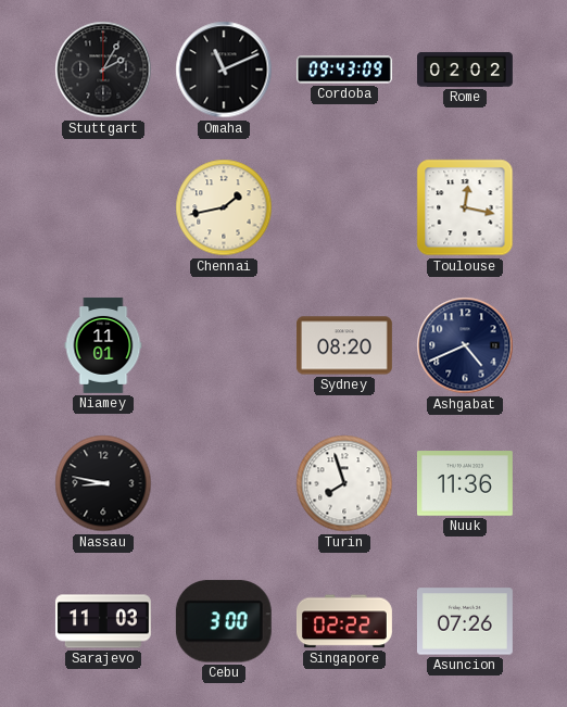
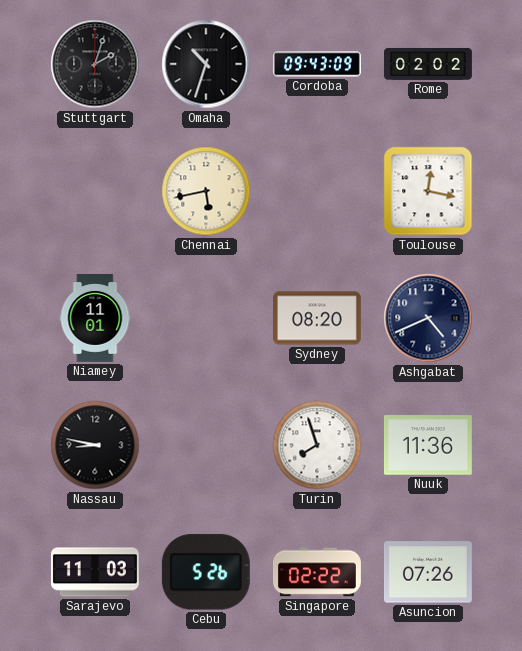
Stuttgart: 2:05 -> 2:03
Omaha: 11:11 -> 10:33
Chennai: 1:43 -> 5:43
Cebu: 3:00 -> 5:26
